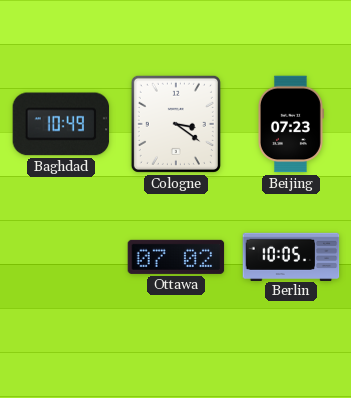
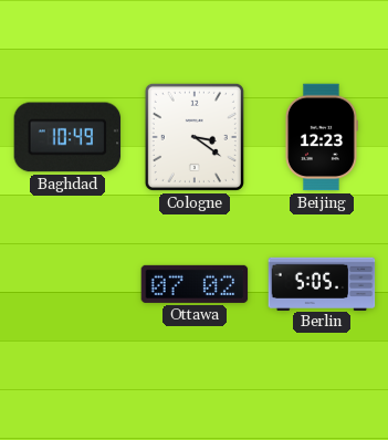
Beijing: 07:23 -> 12:23
Berlin: 10:05 -> 5:05
